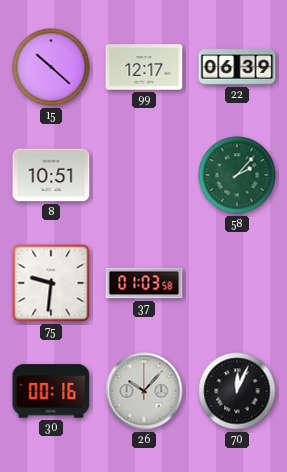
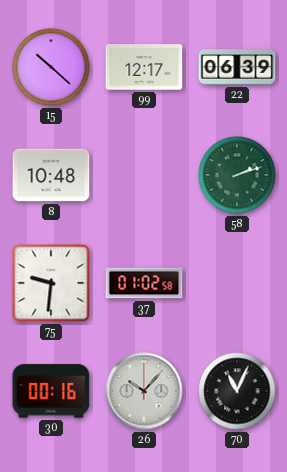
8: 10:51 -> 10:48
58: 2:07 -> 2:12
37: 01:03 -> 01:02
70: 12:04 -> 11:04
